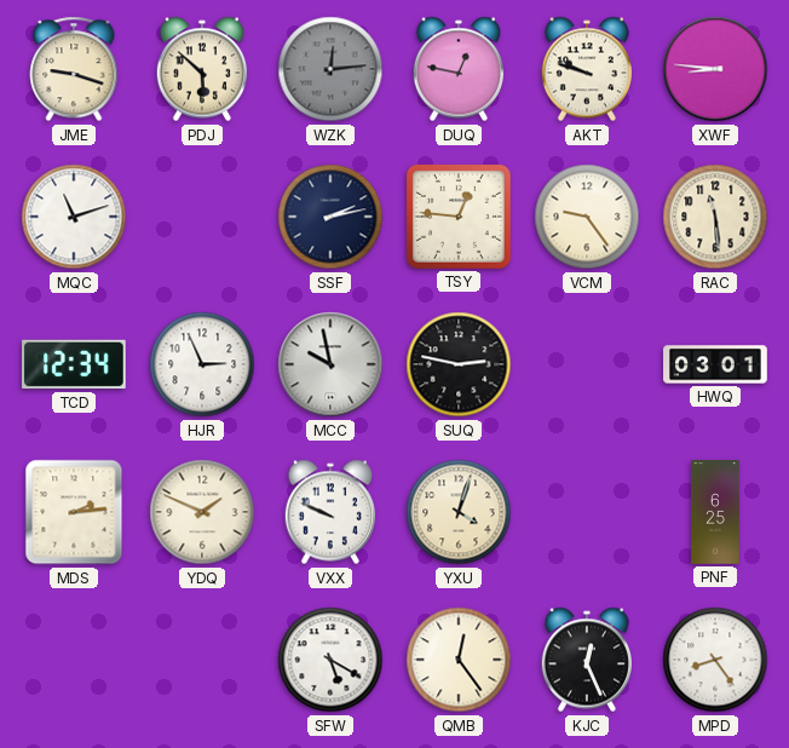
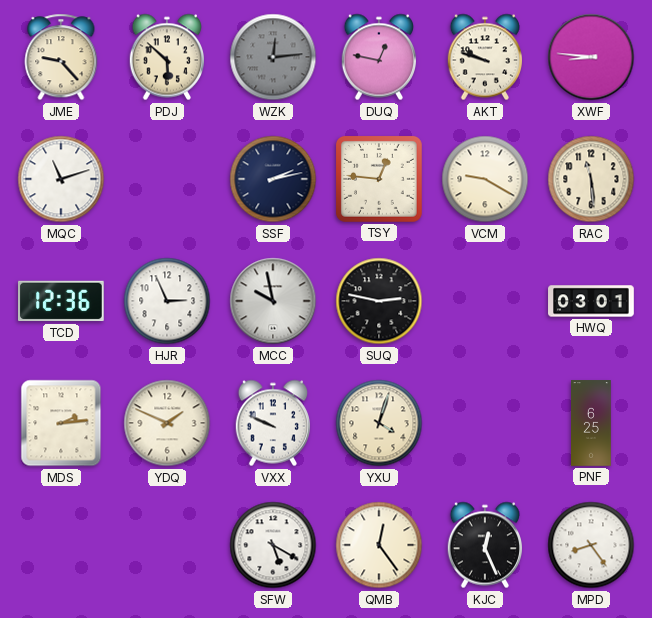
JME: 9:18 -> 9:23
VCM: 9:24 -> 9:20
TCD: 12:34 -> 12:36
